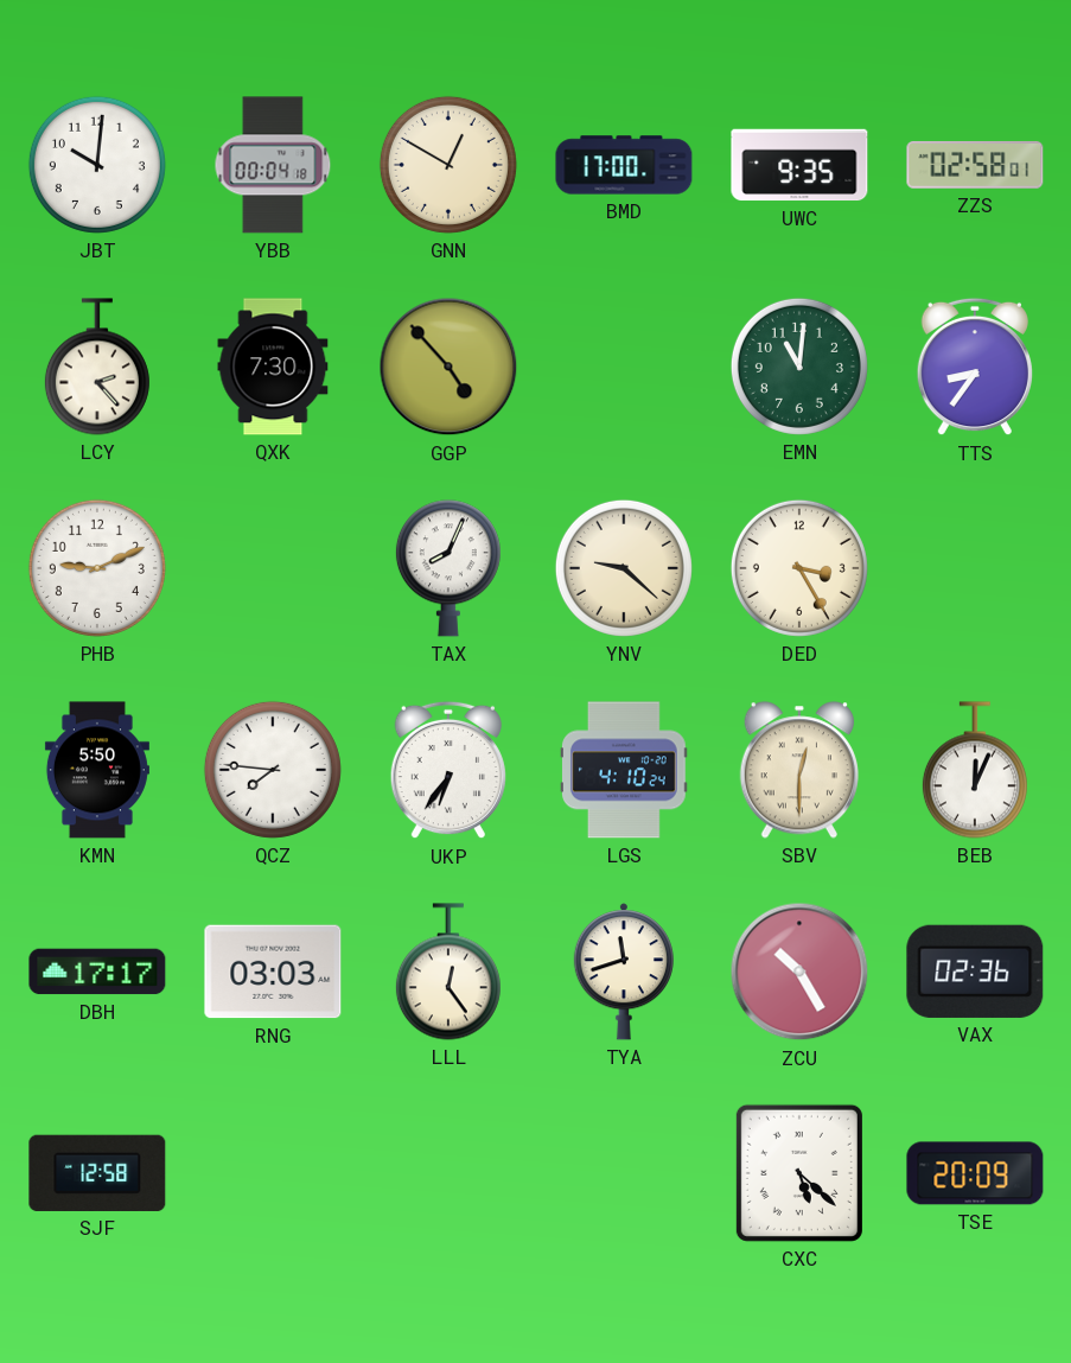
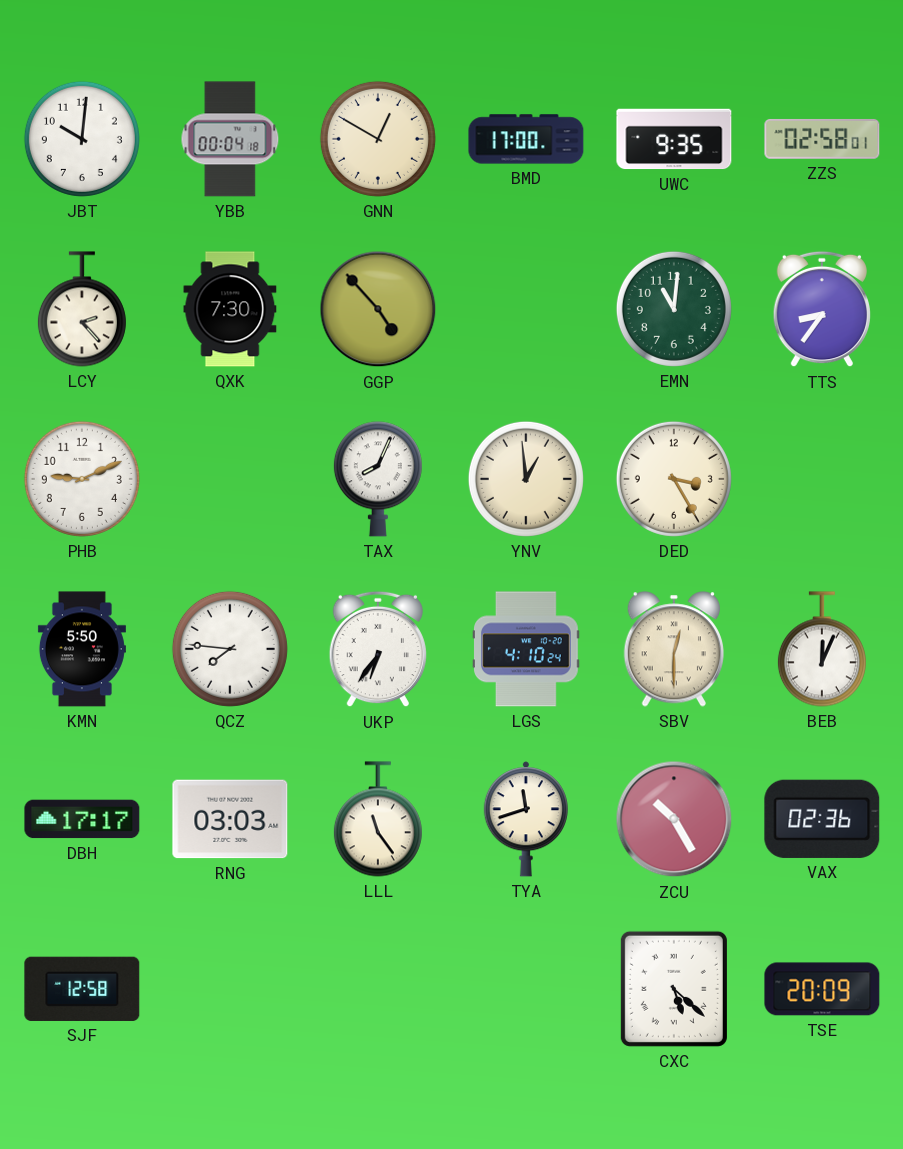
YNV: 9:22 -> 12:59
LLL: 12:24 -> 11:24
